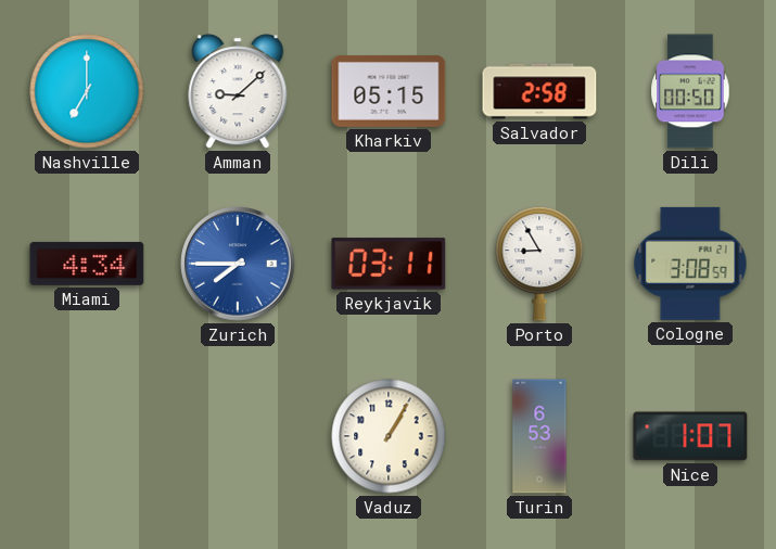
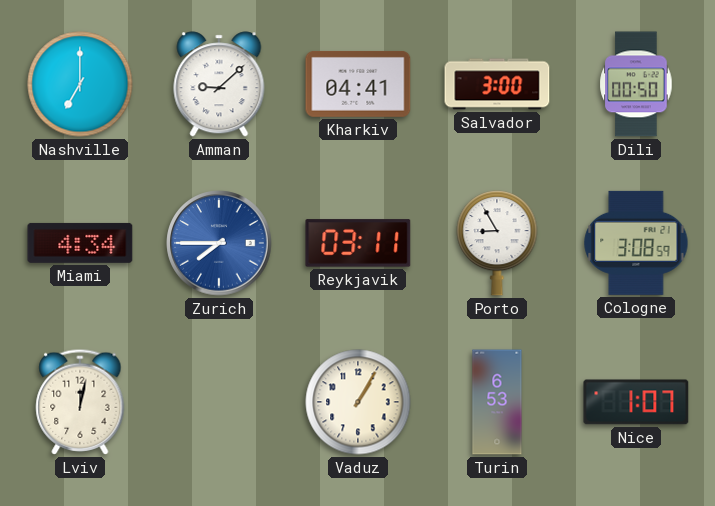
Kharkiv: 05:15 -> 04:41
Salvador: 2:58 -> 3:00
Lviv: none -> 12:02
